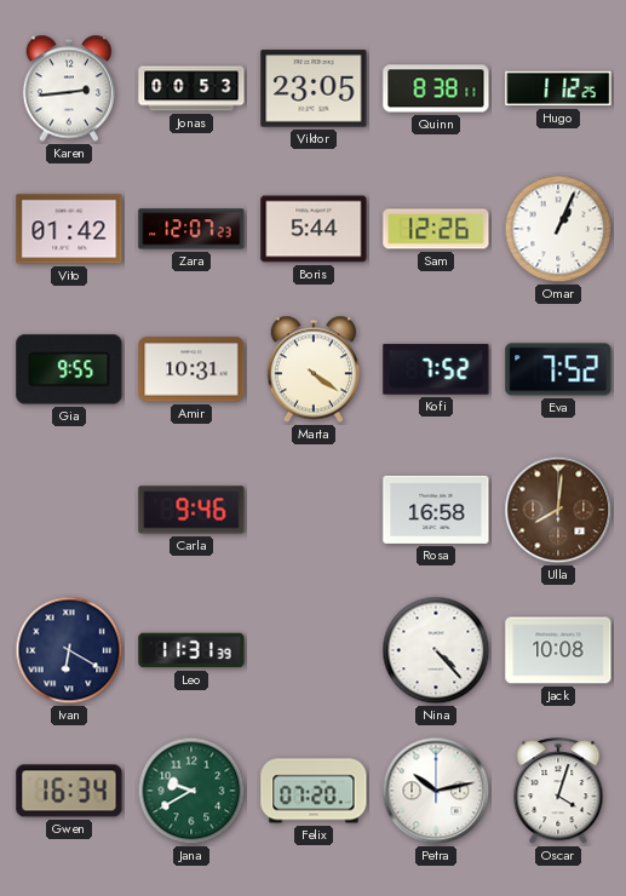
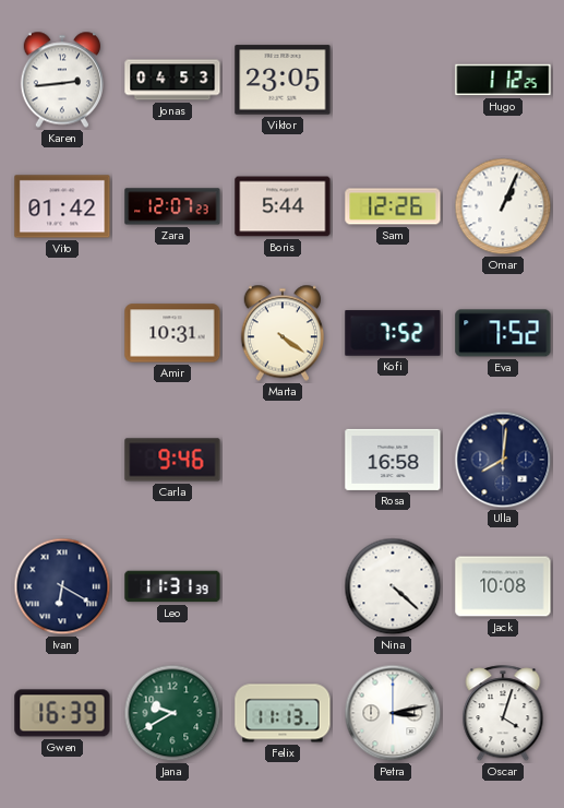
Jonas: 00:53 -> 04:53
Quinn: 8:38 -> none
Gia: 9:55 -> none
Ulla dial: brown -> navy
Nina: 4:23 -> 4:22
Gwen: 16:34 -> 16:39
Felix: 07:20 -> 11:13
Petra: 10:13 -> 3:13
